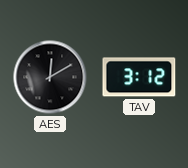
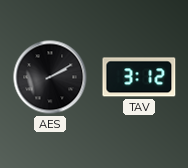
AES: 12:10 -> 2:10
